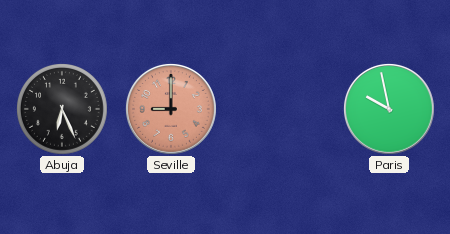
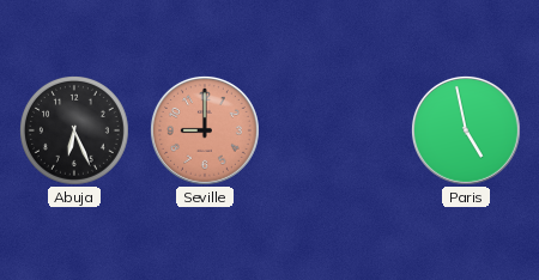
Paris: 9:58 -> 4:58
